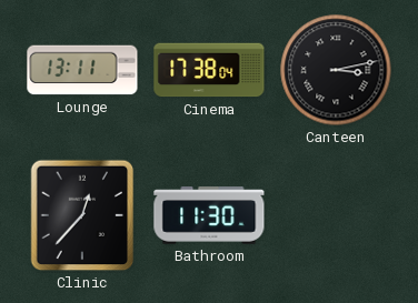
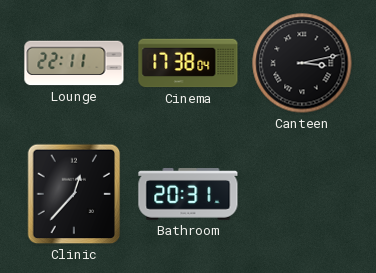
Lounge: 13:11 -> 22:11
Bathroom: 11:30 -> 20:31
